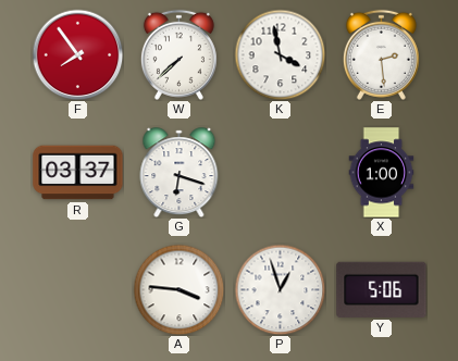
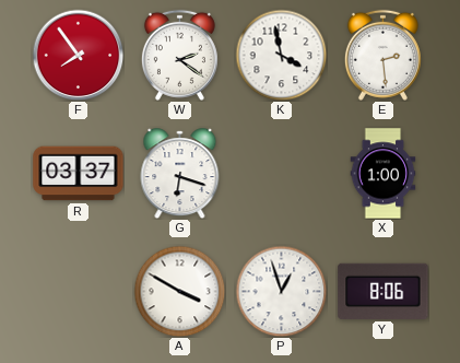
W: 7:38 -> 2:21
A: 3:46 -> 3:50
Y: 5:06 -> 8:06
